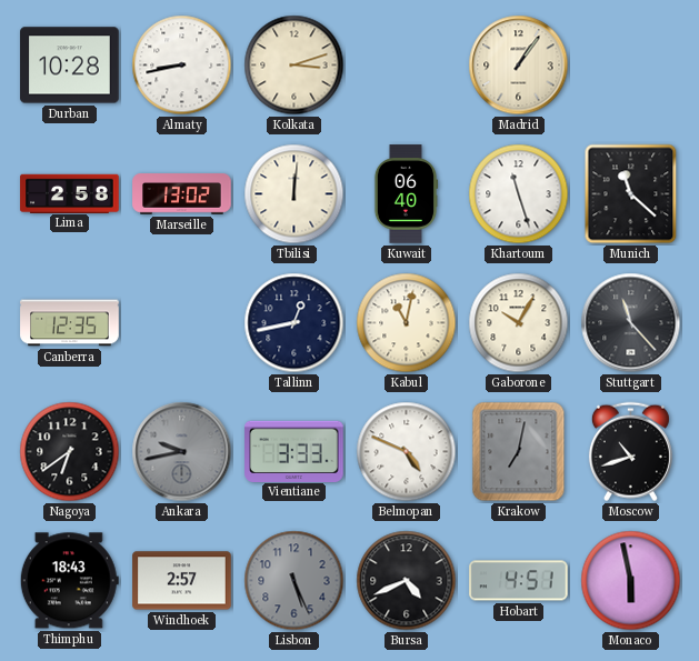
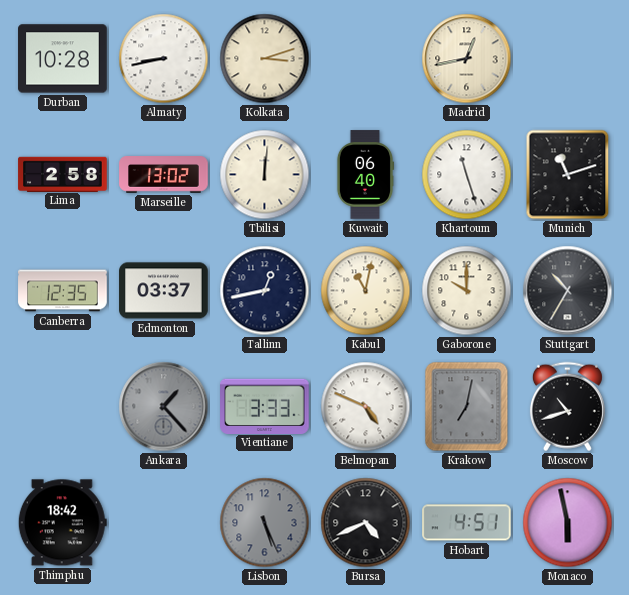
Madrid: 1:06 -> 12:43
Munich: 11:22 -> 11:12
Edmonton: none -> 03:37
Gaborone: 10:05 -> 10:00
Stuttgart: 11:23 -> 10:35
Nagoya: 6:39 -> none
Ankara: 9:43 -> 1:23
Thimphu: 18:43 -> 18:42
Windhoek: 2:57 -> none
